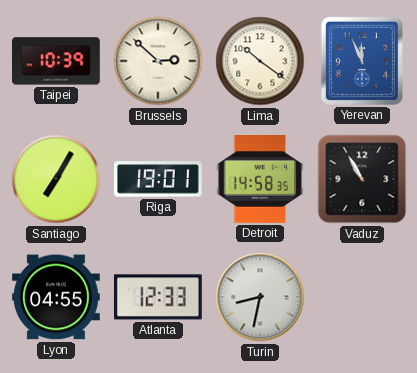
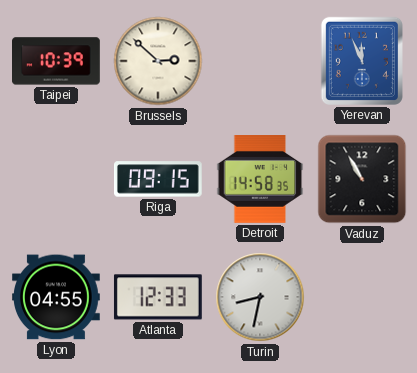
Lima: 10:21 -> none
Santiago: 7:05 -> none
Riga: 19:01 -> 09:15
